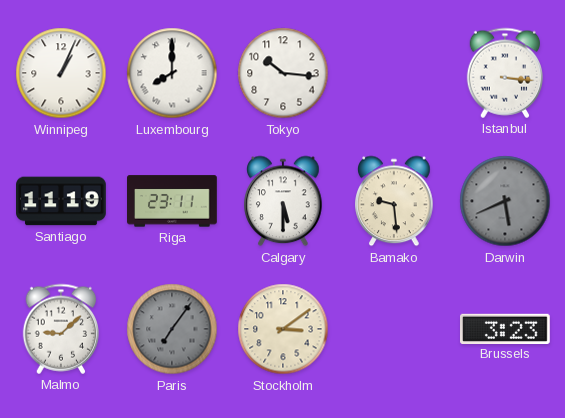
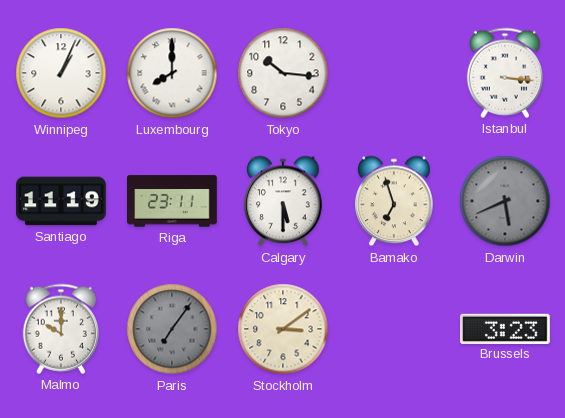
Bamako: 9:29 -> 6:57
Malmo: 9:08 -> 10:00
